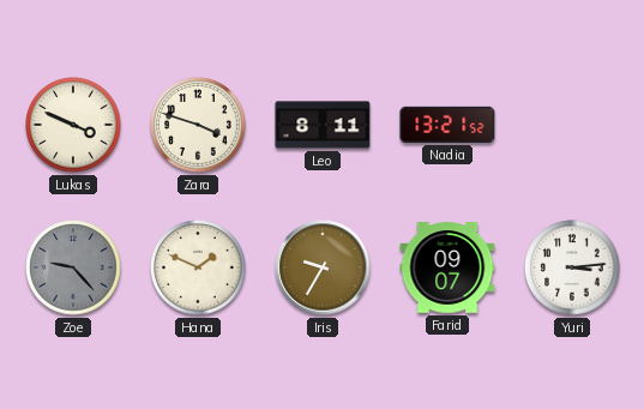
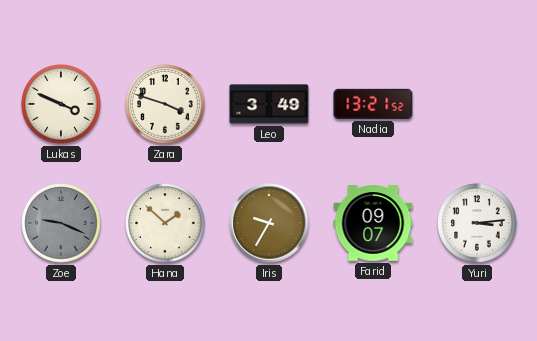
Leo: 8:11 -> 3:49
Zoe: 9:23 -> 9:19
Hana: 1:49 -> 1:52
